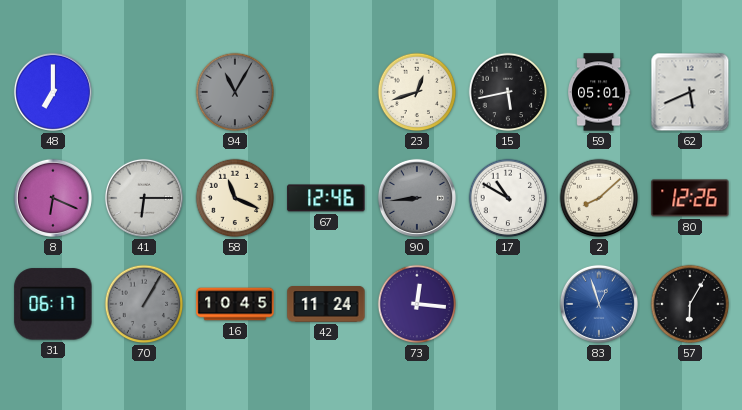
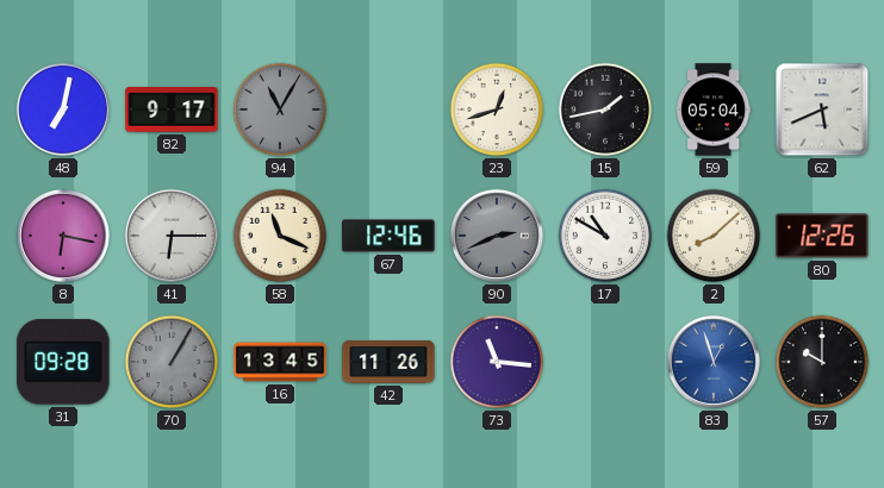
48: 7:00 -> 7:02
82: none -> 9:17
15: 5:43 -> 1:43
59: 05:01 -> 05:04
8: 6:19 -> 6:17
90: 8:44 -> 2:41
31: 06:17 -> 09:28
16: 10:45 -> 13:45
42: 11:24 -> 11:26
73: 12:16 -> 11:16
57: 6:05 -> 10:00
